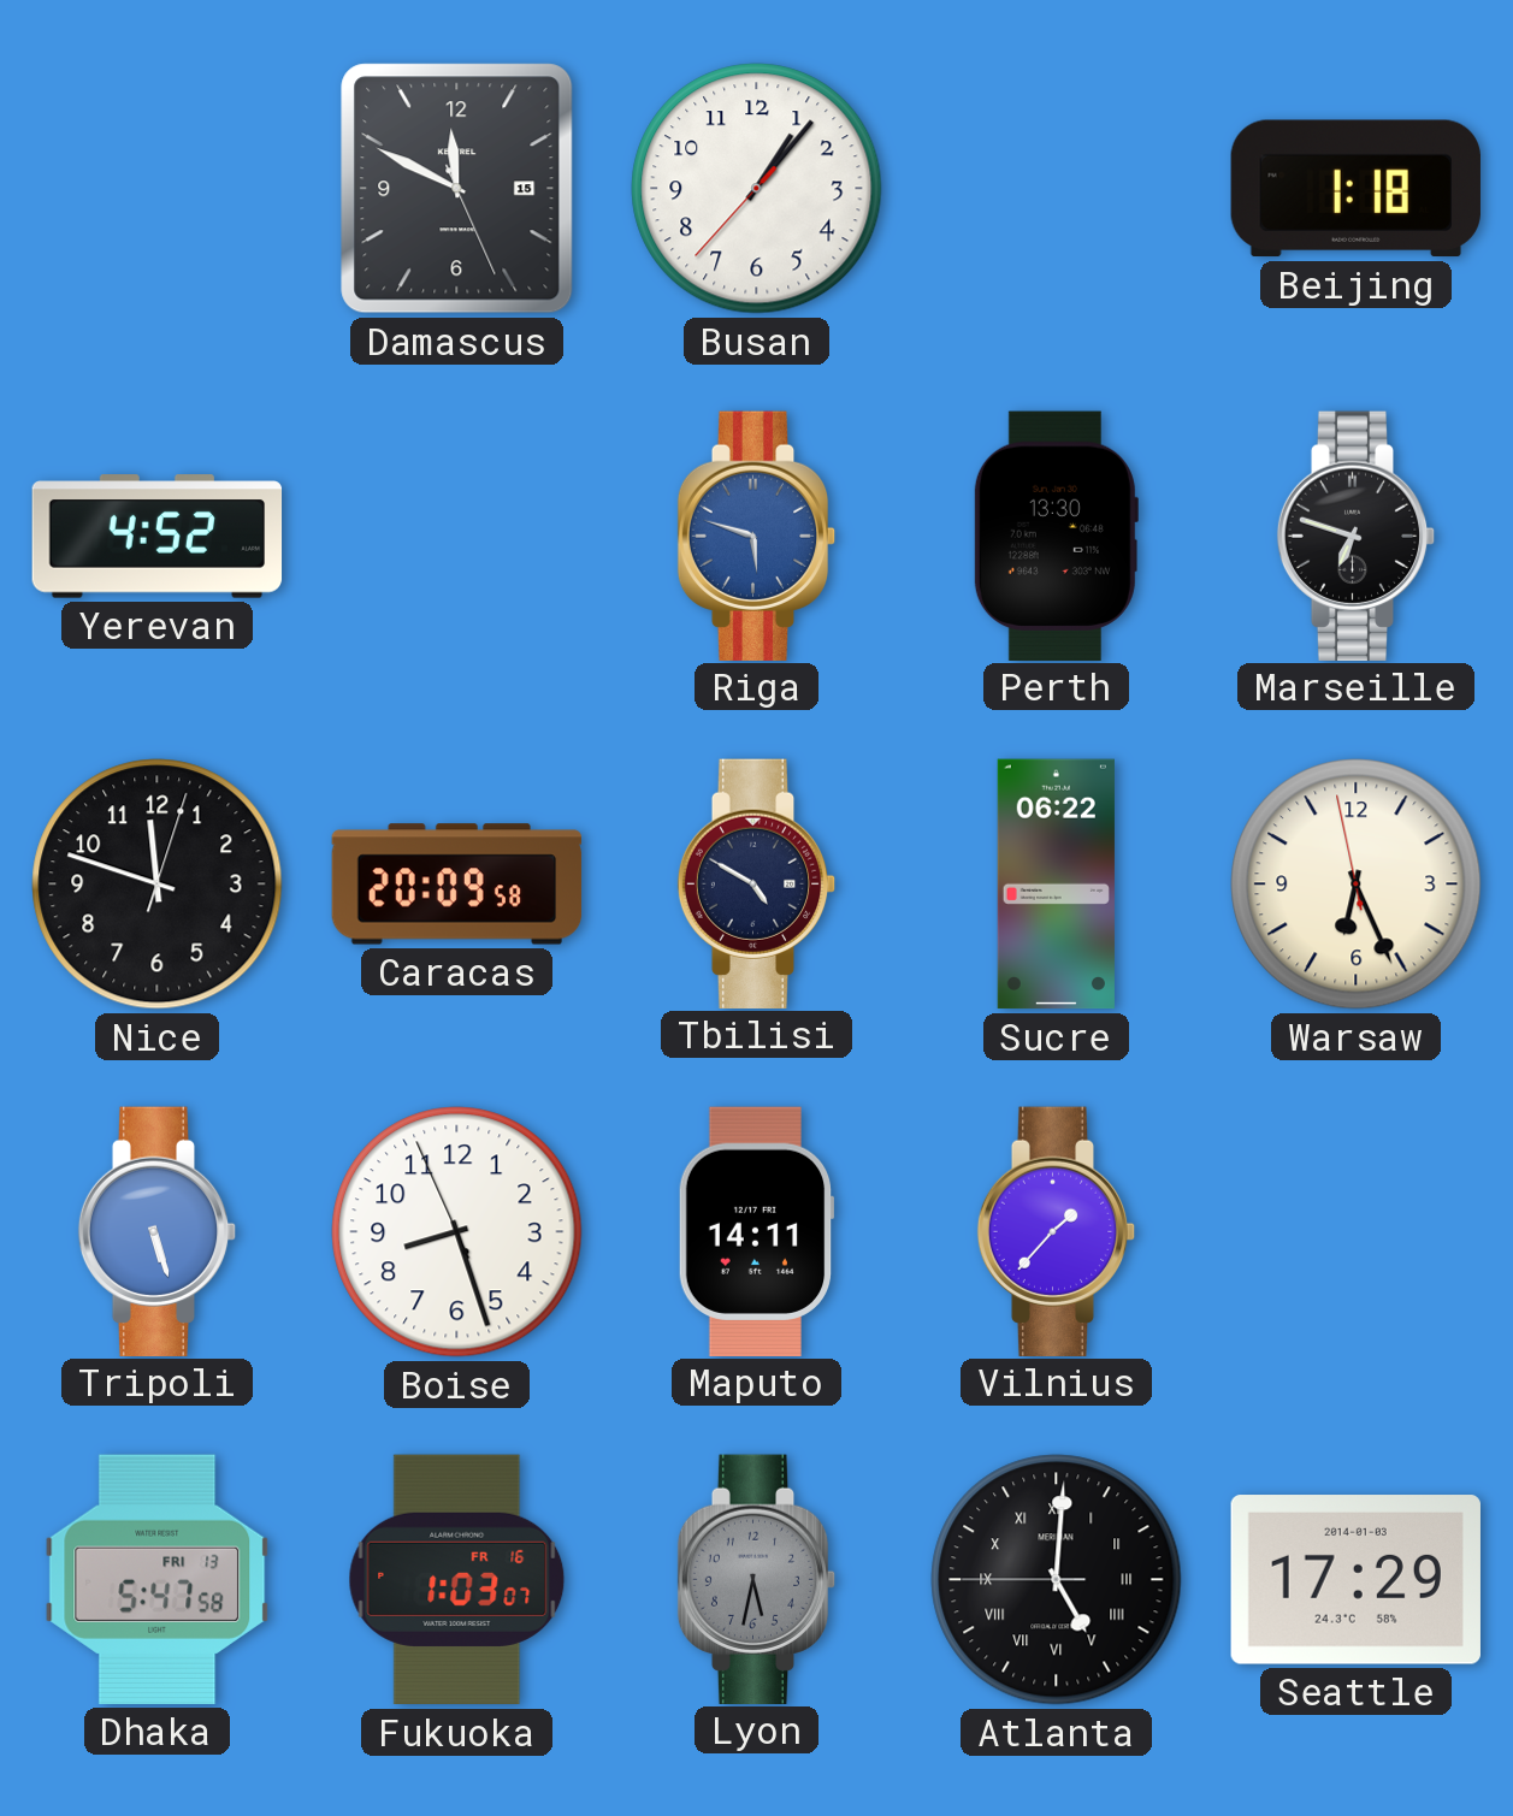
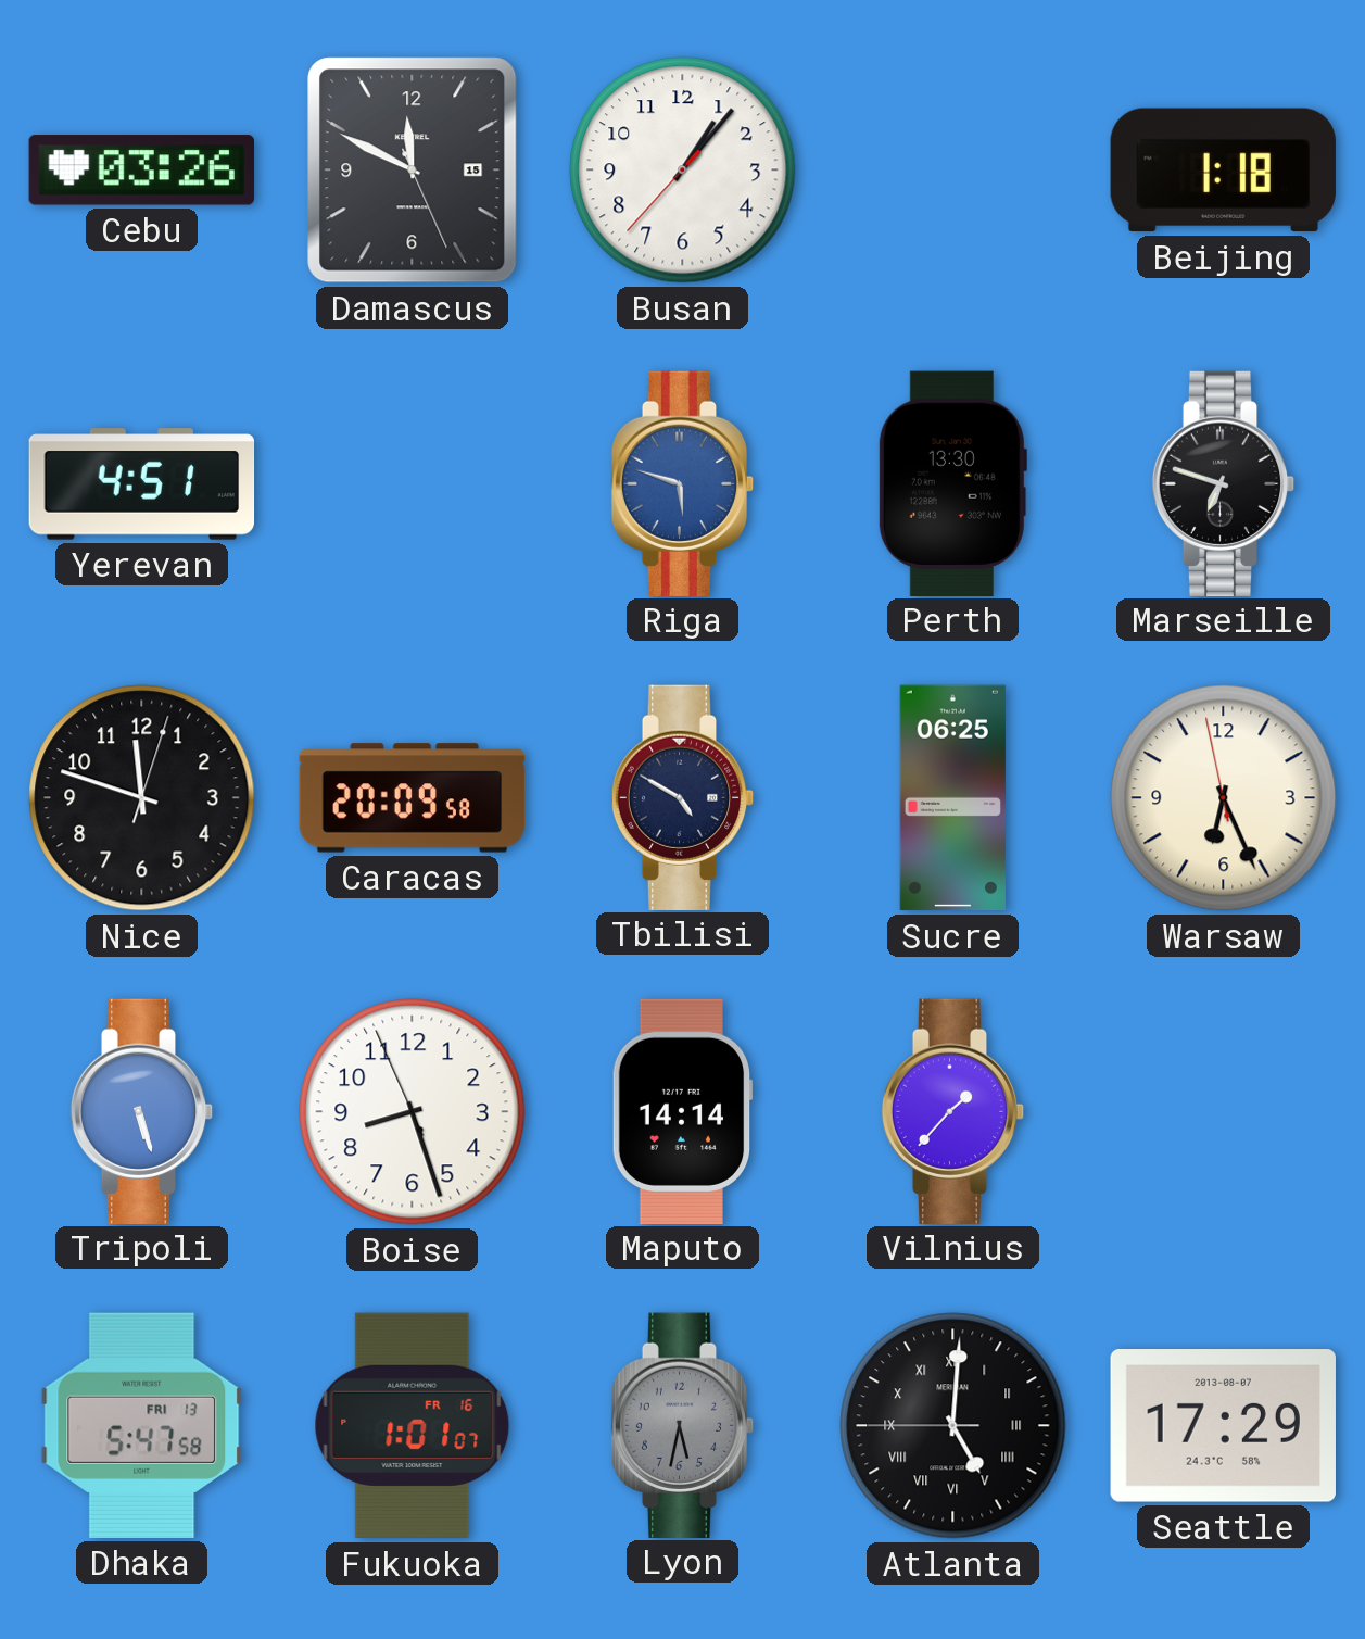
Cebu: none -> 03:26
Yerevan: 4:52 -> 4:51
Sucre: 06:22 -> 06:25
Maputo: 14:11 -> 14:14
Fukuoka: 1:03 -> 1:01
Seattle date: 2014-01-03 -> 2013-08-07
